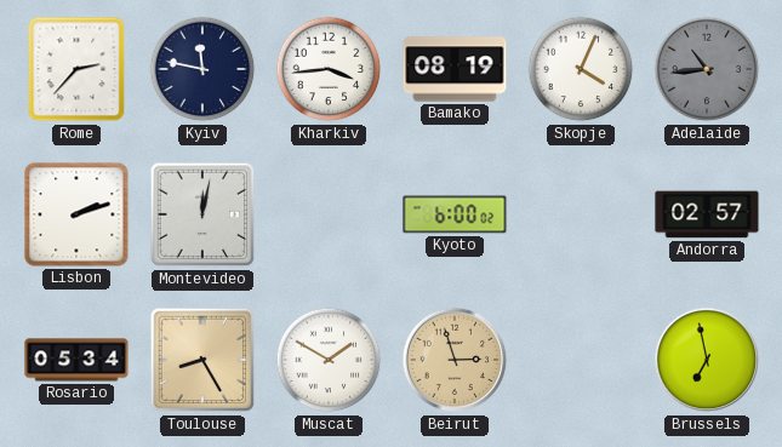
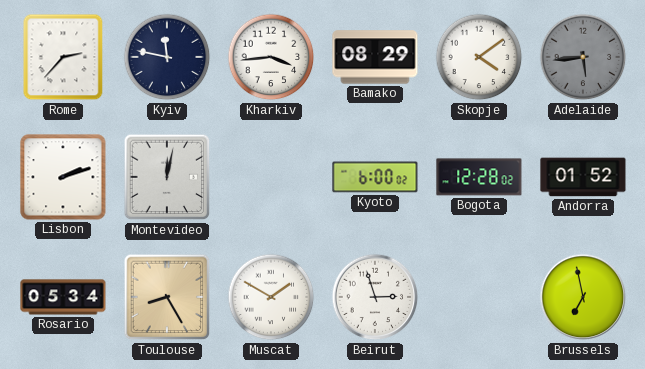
Bamako: 08:19 -> 08:29
Skopje: 4:04 -> 4:09
Adelaide: 10:44 -> 5:44
Bogota: none -> 12:28
Andorra: 02:57 -> 01:52
Beirut dial: champagne -> white
